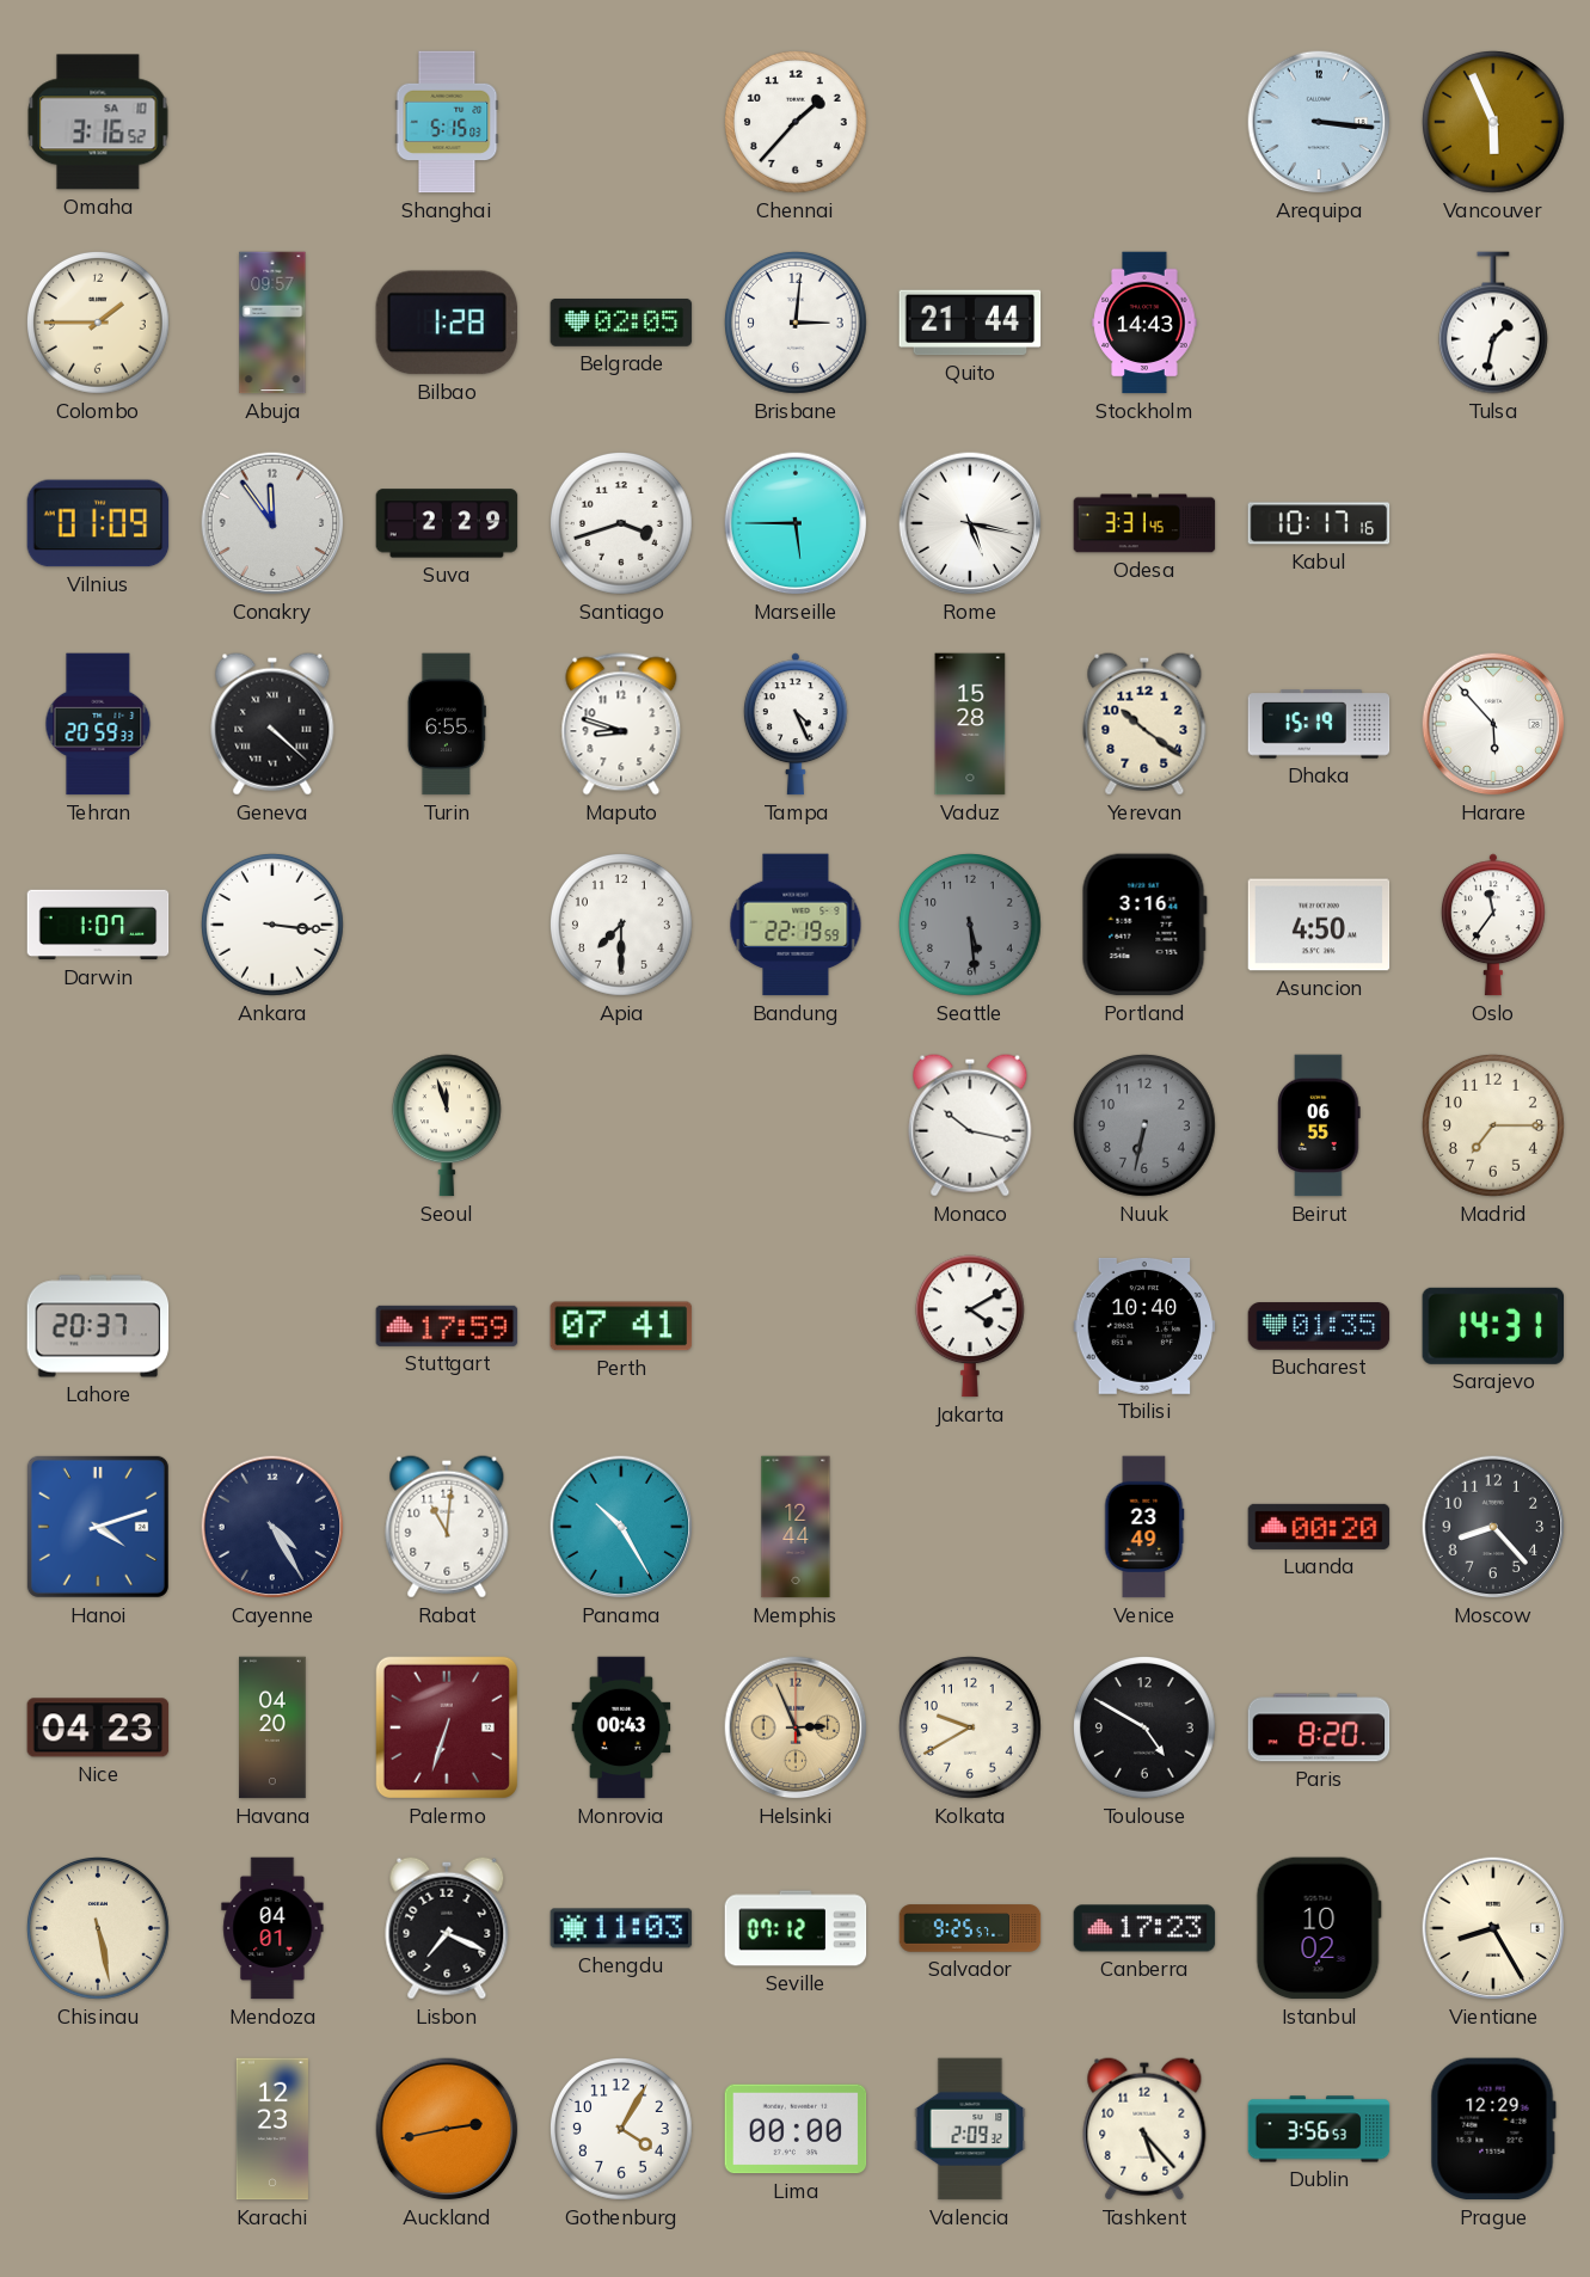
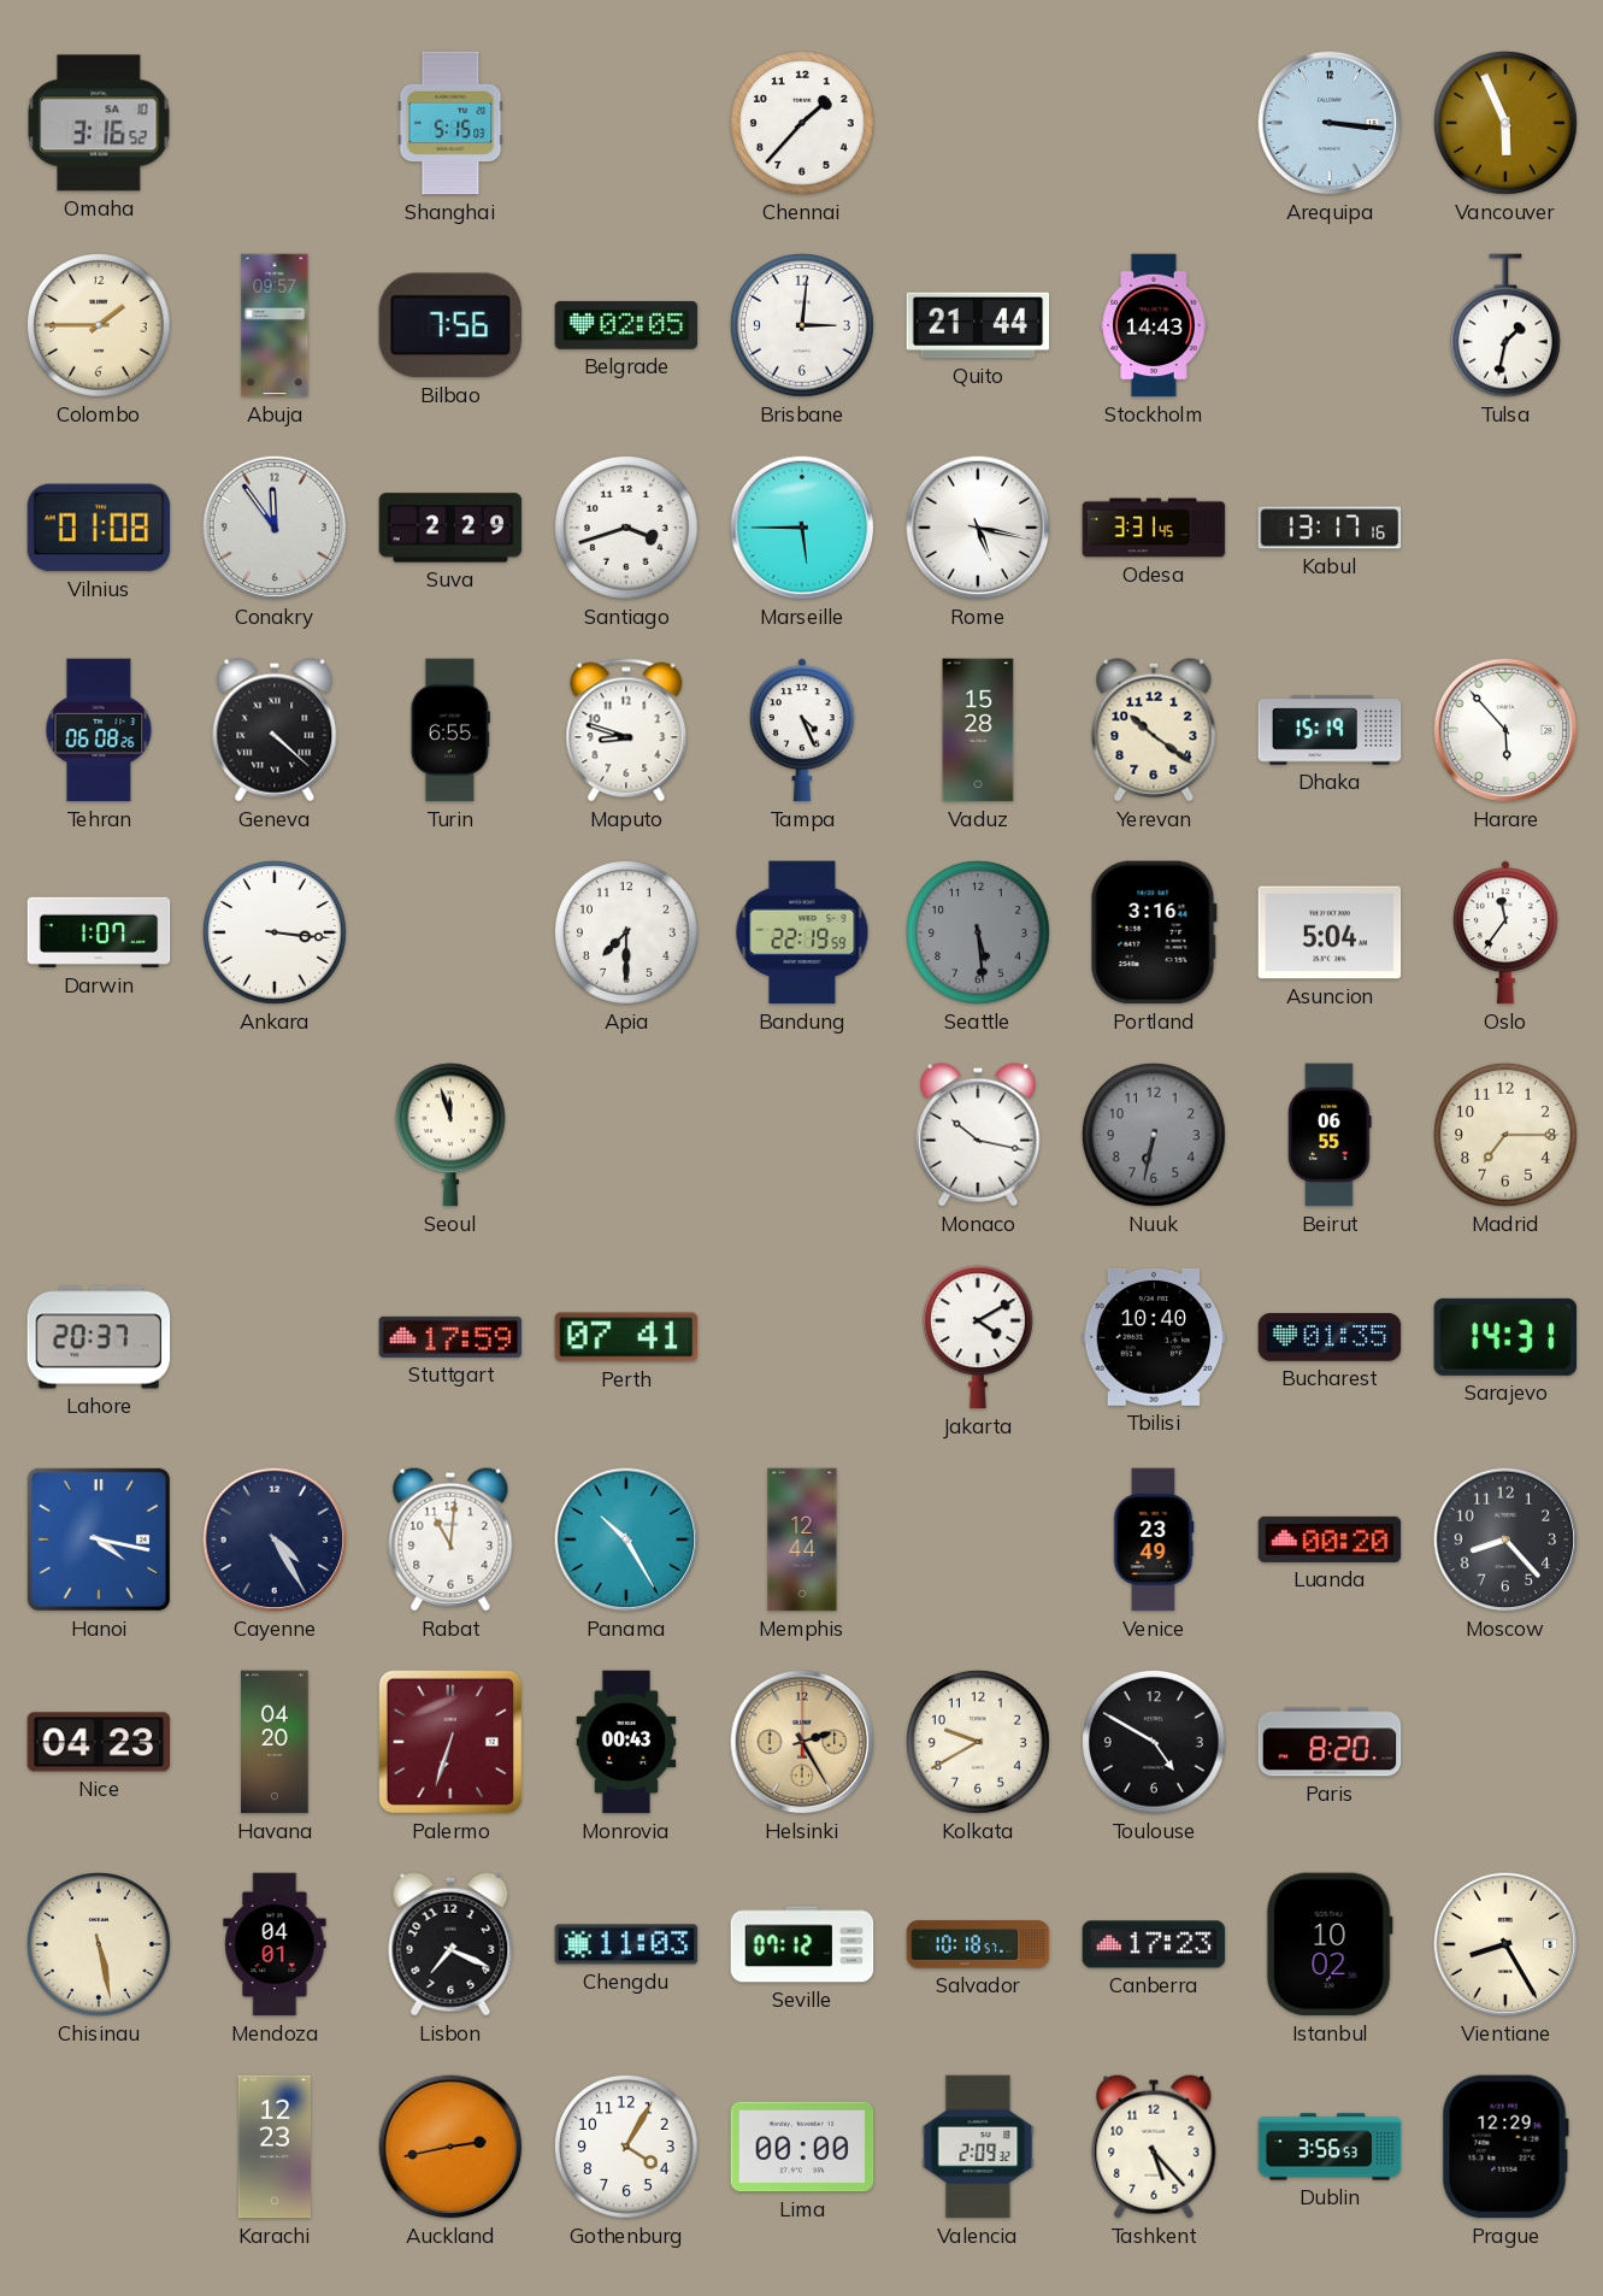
Bilbao: 1:28 -> 7:56
Vilnius: 01:09 -> 01:08
Kabul: 10:17 -> 13:17
Tehran: 20:59 -> 06:08
Asuncion: 4:50 -> 5:04
Hanoi: 4:12 -> 4:17
Helsinki: 2:56 -> 2:25
Salvador: 9:25 -> 10:18
